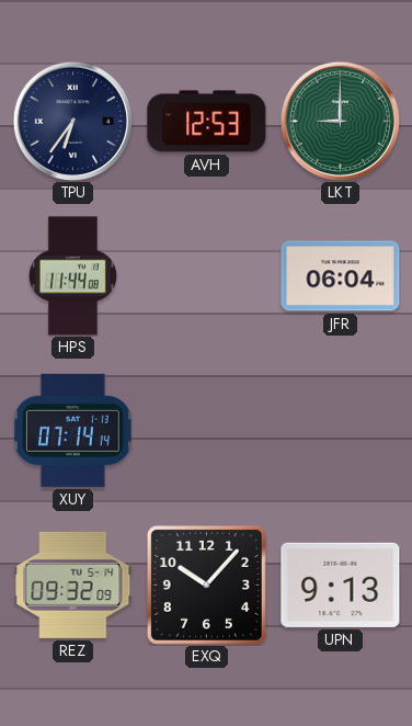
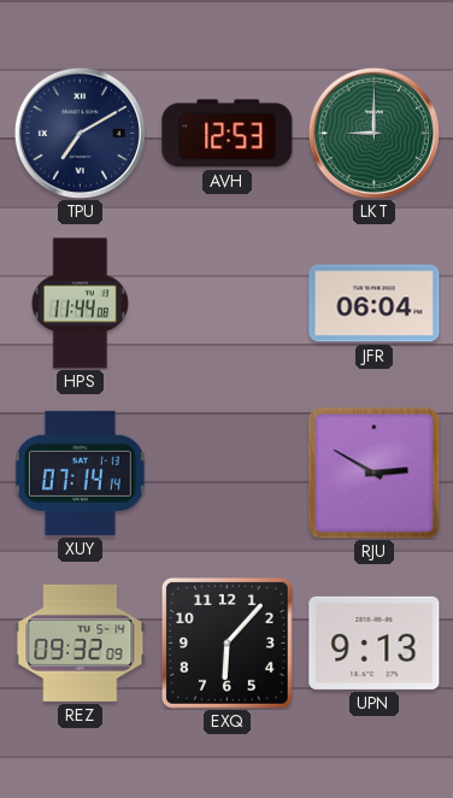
TPU: 6:36 -> 7:10
RJU: none -> 2:50
EXQ: 10:07 -> 6:07
